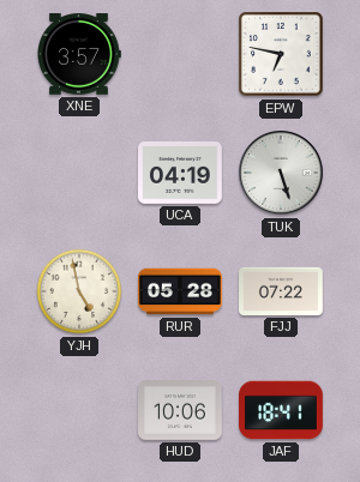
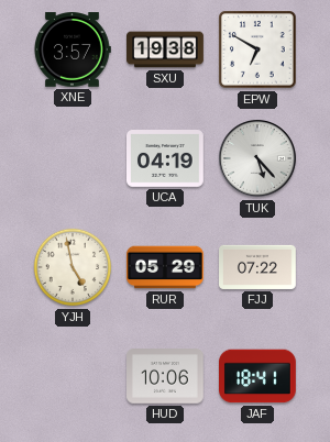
SXU: none -> 19:38
EPW: 6:47 -> 6:50
TUK: 5:27 -> 5:23
RUR: 05:28 -> 05:29
